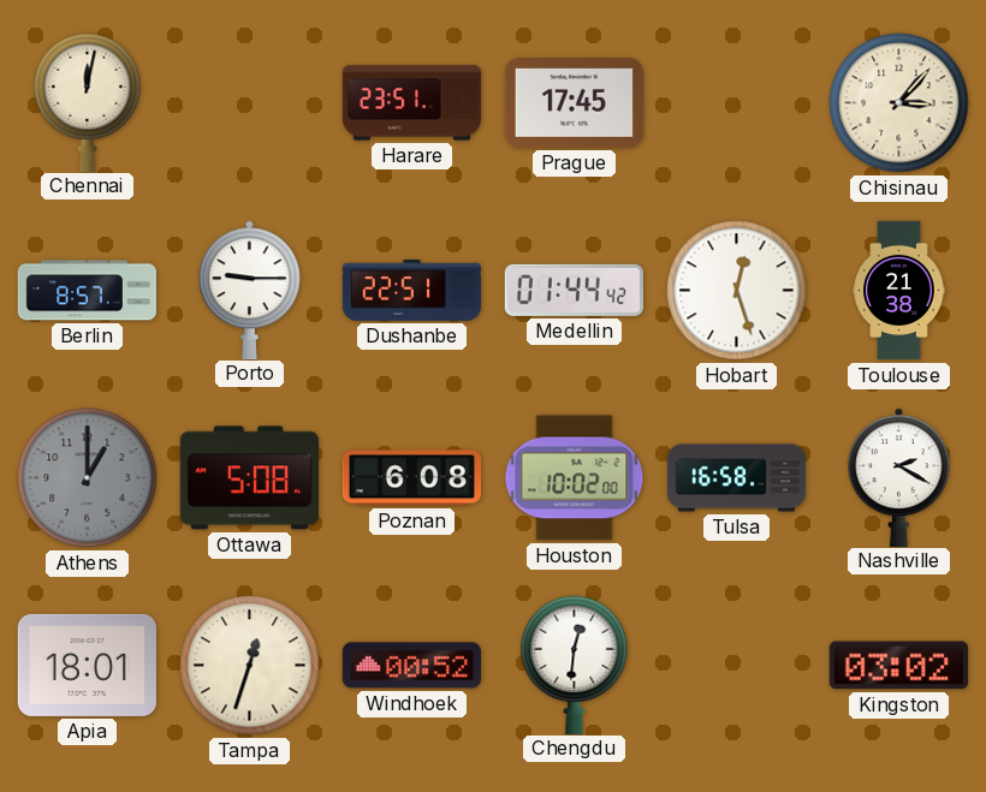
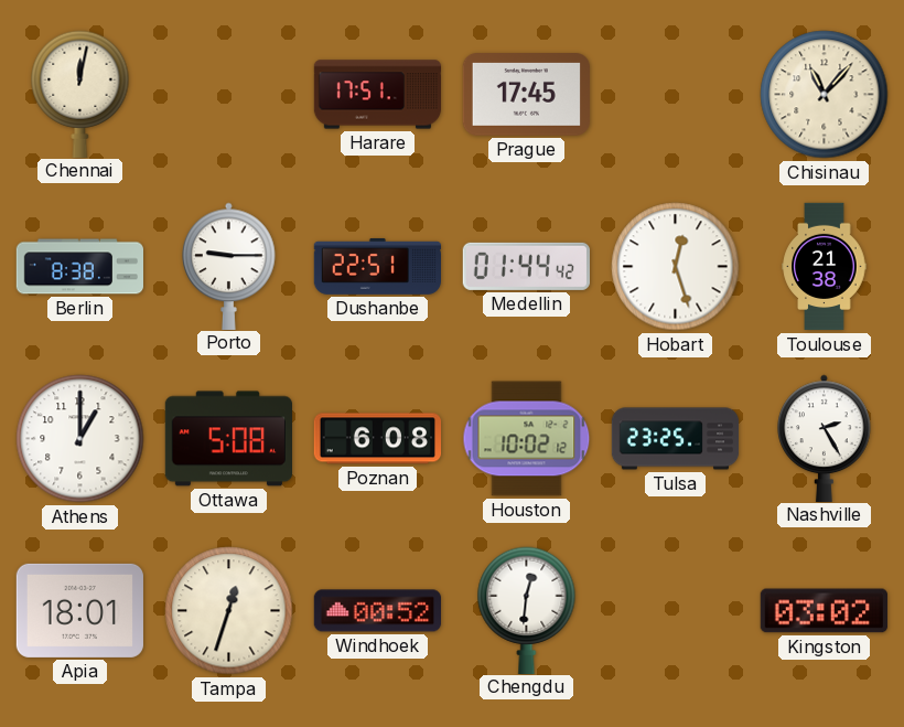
Harare: 23:51 -> 17:51
Chisinau: 3:07 -> 11:07
Berlin: 8:57 -> 8:38
Athens dial: grey -> white
Houston: 10:02:00 -> 10:02:12
Tulsa: 16:58 -> 23:25
Nashville: 2:20 -> 2:25
